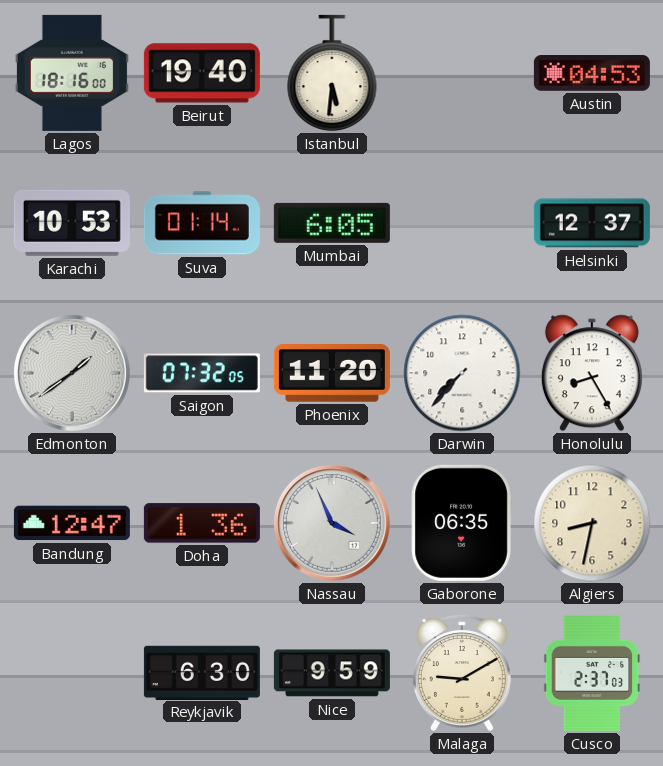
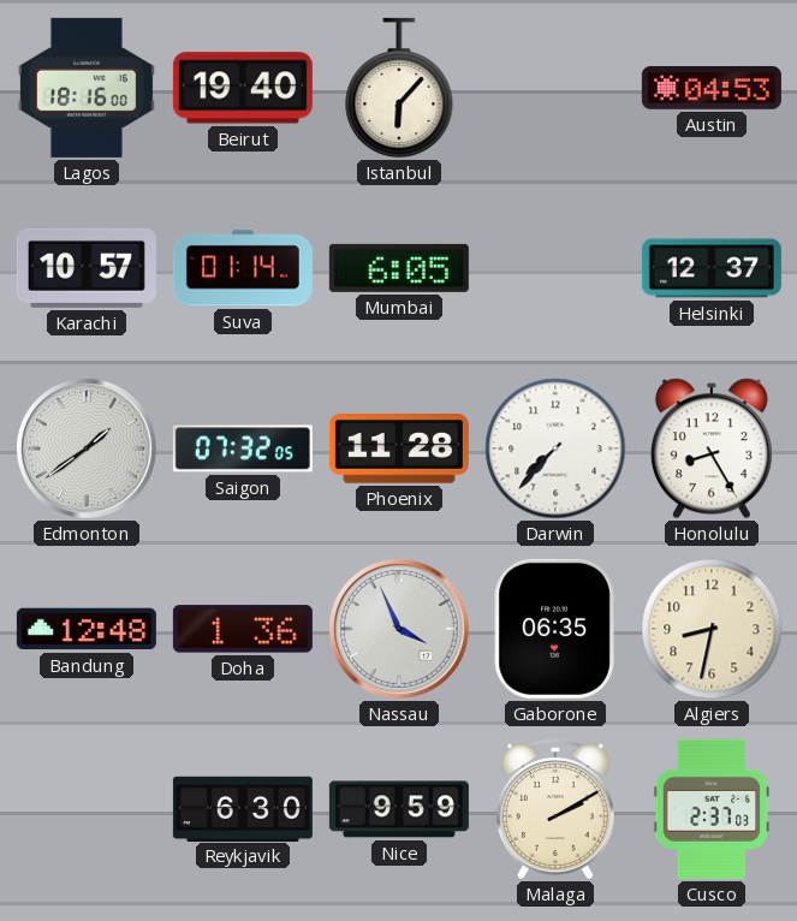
Istanbul: 5:31 -> 6:07
Karachi: 10:53 -> 10:57
Phoenix: 11:20 -> 11:28
Bandung: 12:47 -> 12:48
Malaga: 9:10 -> 2:10
